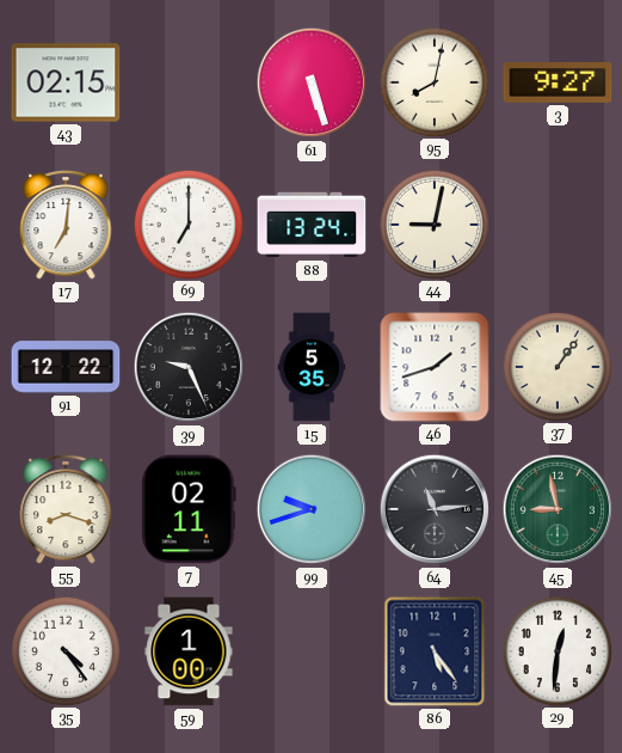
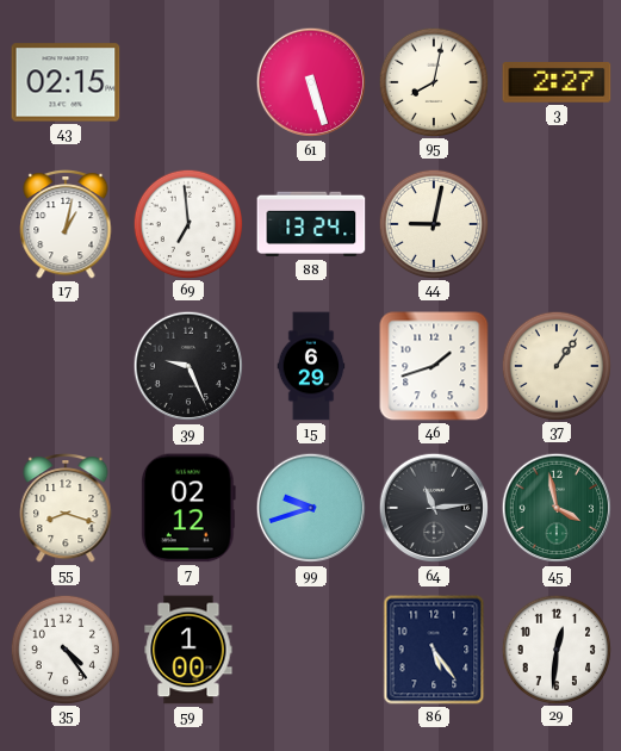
3: 9:27 -> 2:27
17: 7:01 -> 1:02
69: 7:00 -> 6:59
91: 12:22 -> none
15: 5:35 -> 6:29
7: 02:11 -> 02:12
45: 8:58 -> 3:58
